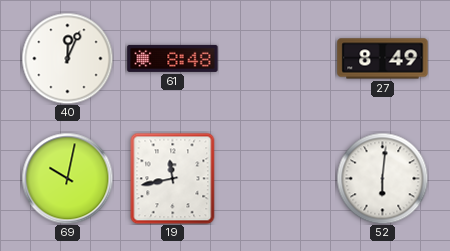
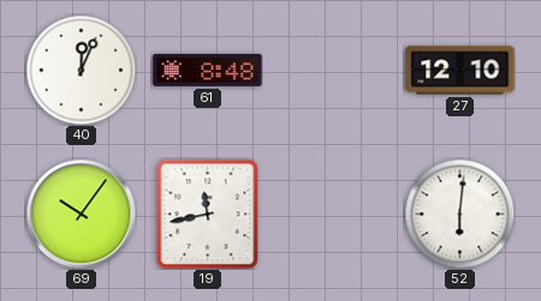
27: 8:49 -> 12:10
69: 10:02 -> 10:06
